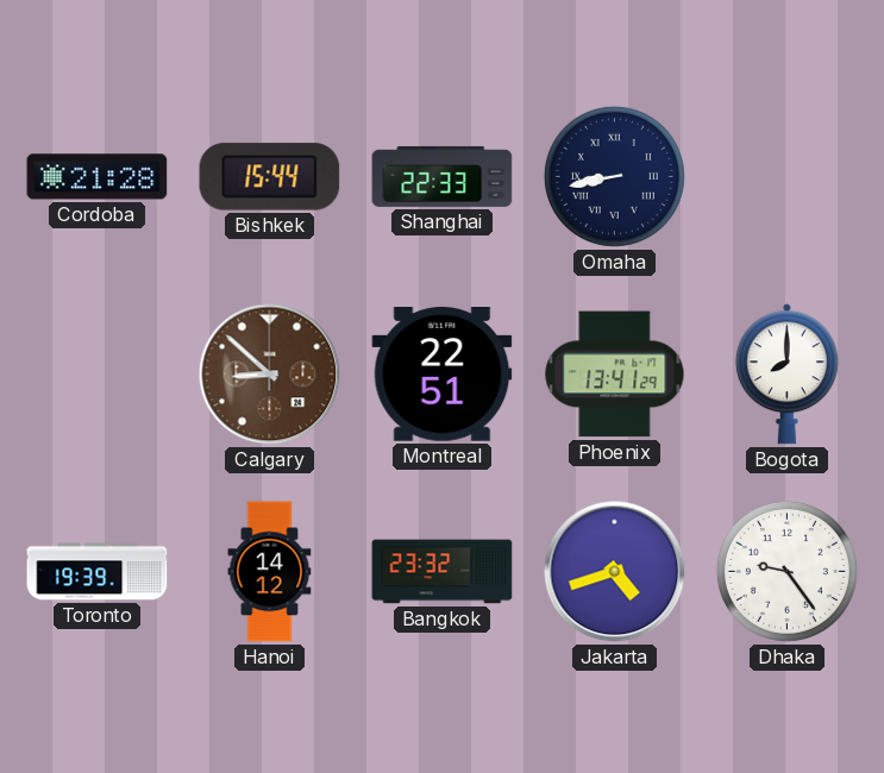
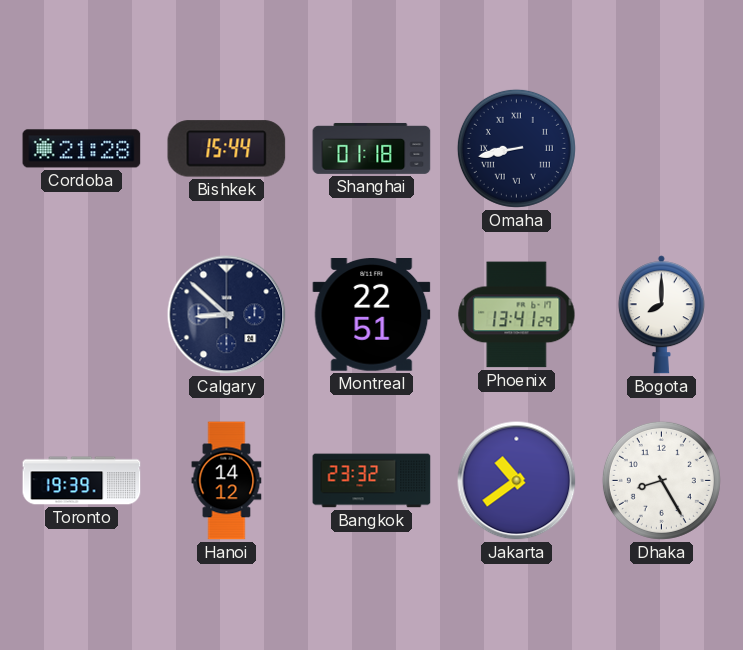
Shanghai: 22:33 -> 01:18
Calgary dial: brown -> navy
Jakarta: 4:42 -> 10:39
Dhaka: 9:24 -> 8:25
